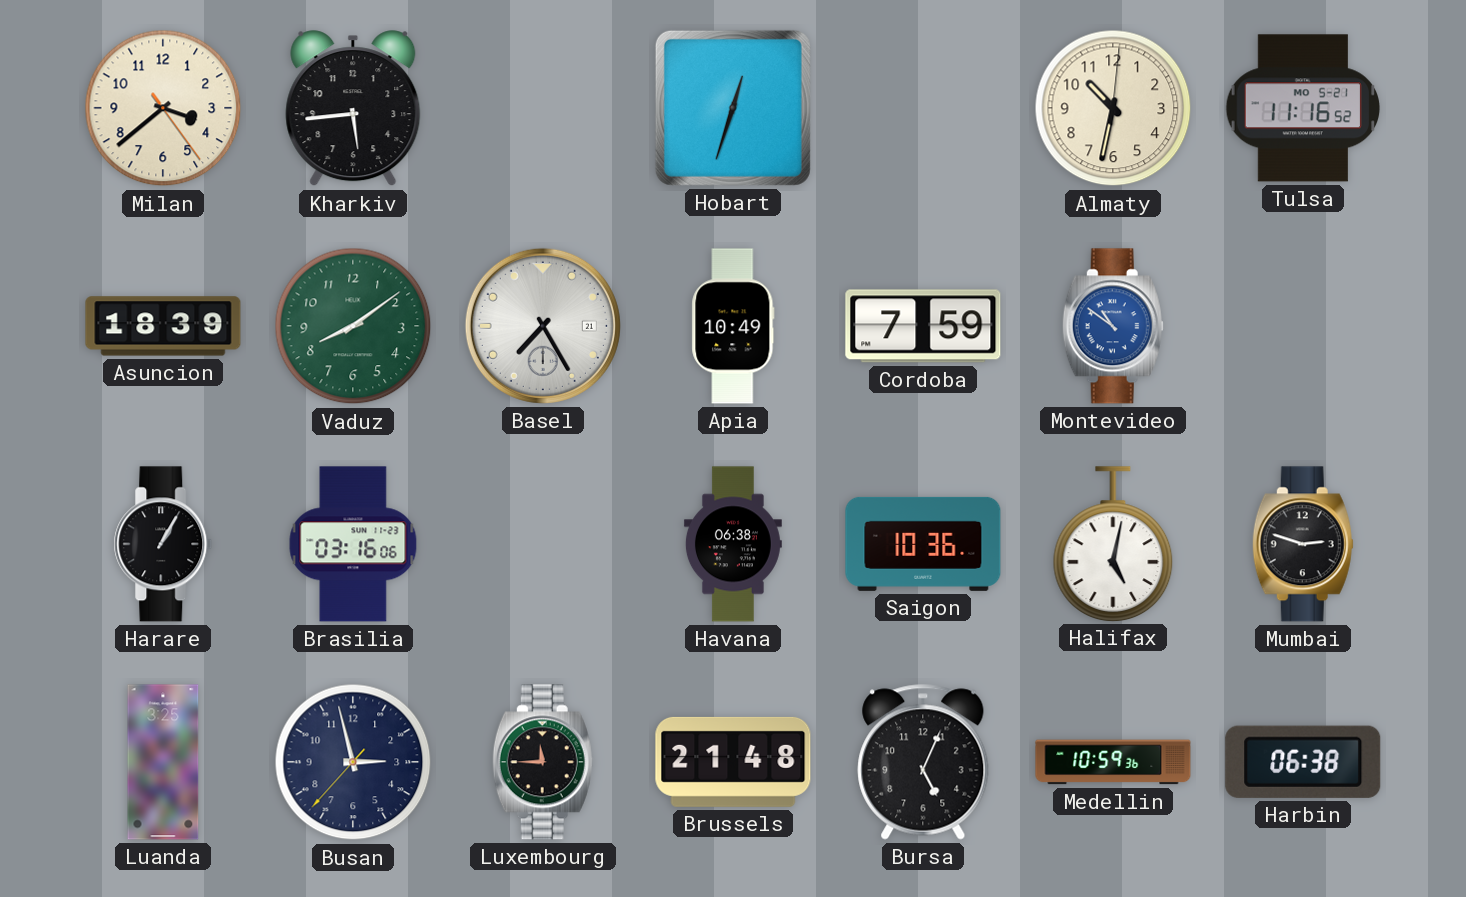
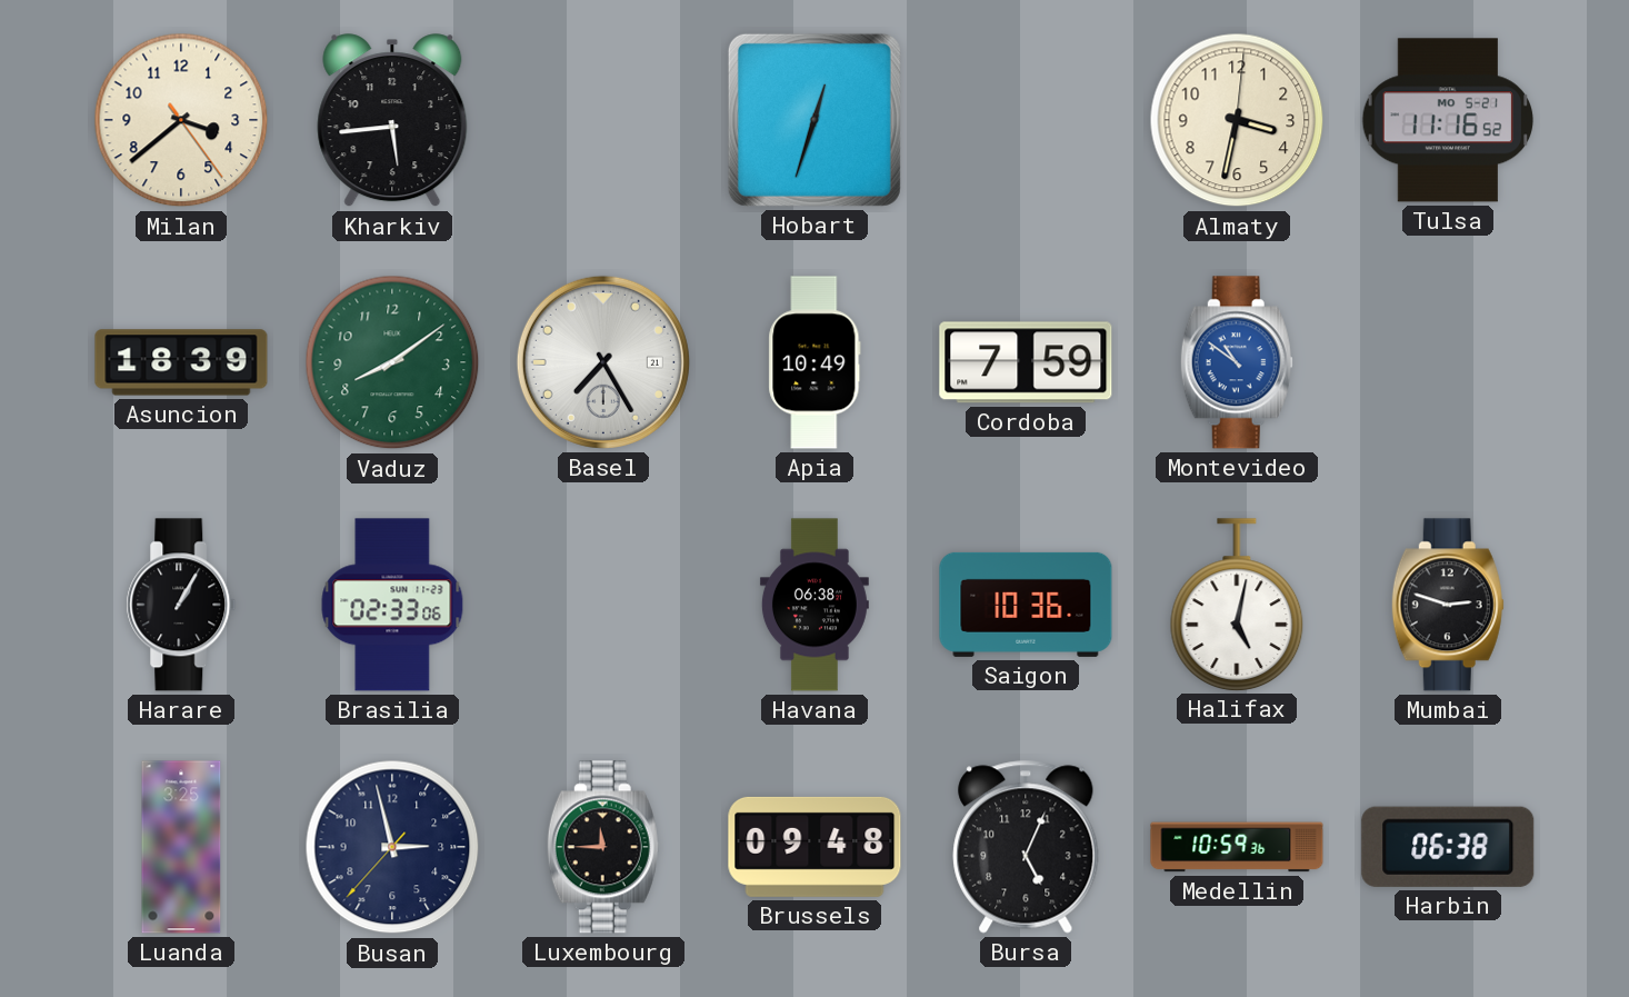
Almaty: 10:32 -> 3:32
Brasilia: 03:16 -> 02:33
Brussels: 21:48 -> 09:48
